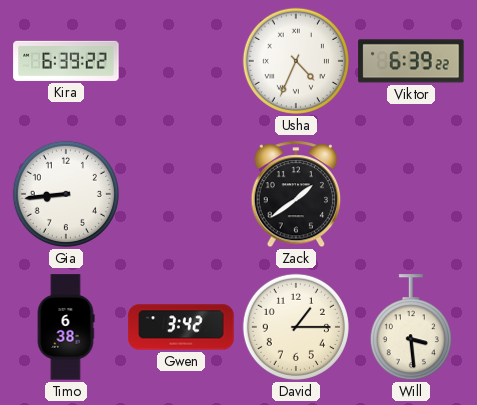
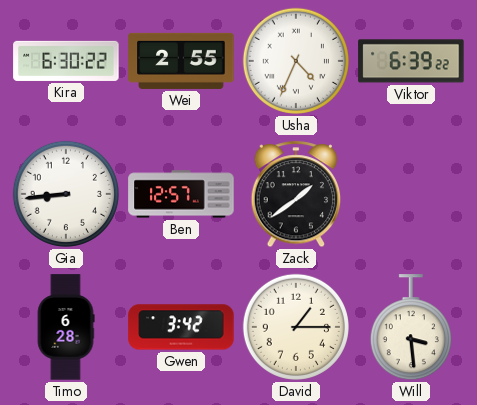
Kira: 6:39 -> 6:30
Wei: none -> 2:55
Ben: none -> 12:57
Timo: 6:38 -> 6:28
